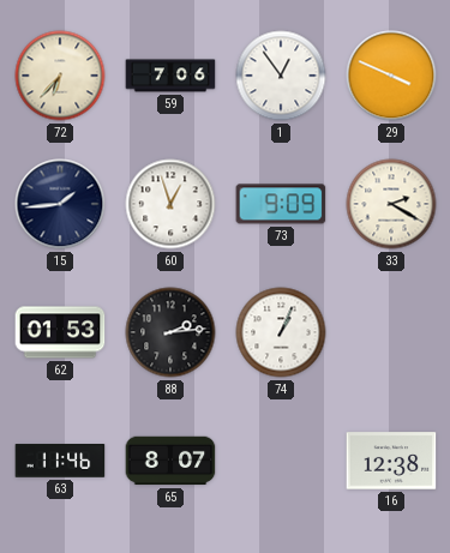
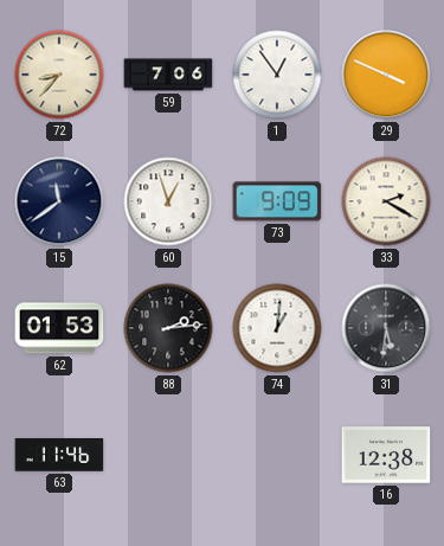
72: 6:37 -> 8:37
15: 1:44 -> 11:39
74: 1:04 -> 1:01
31: none -> 5:31
65: 8:07 -> none
